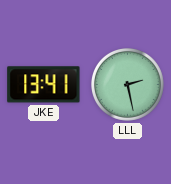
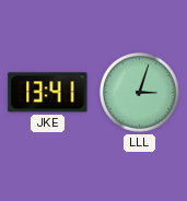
LLL: 2:28 -> 3:03
